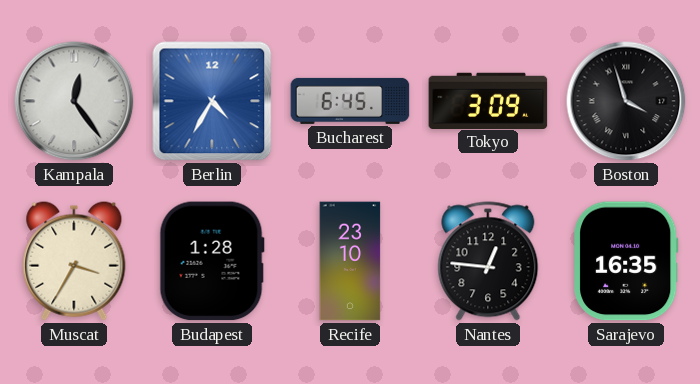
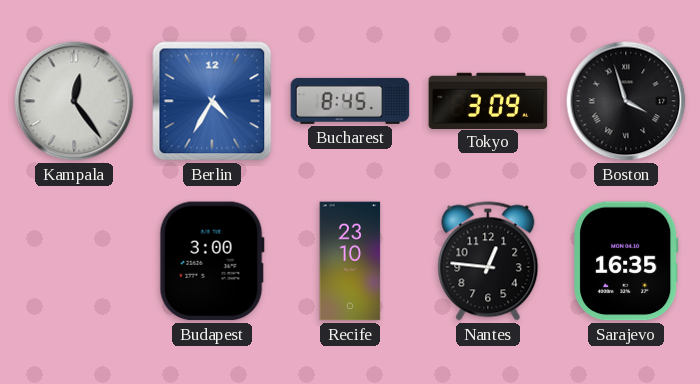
Bucharest: 6:45 -> 8:45
Muscat: 3:35 -> none
Budapest: 1:28 -> 3:00
